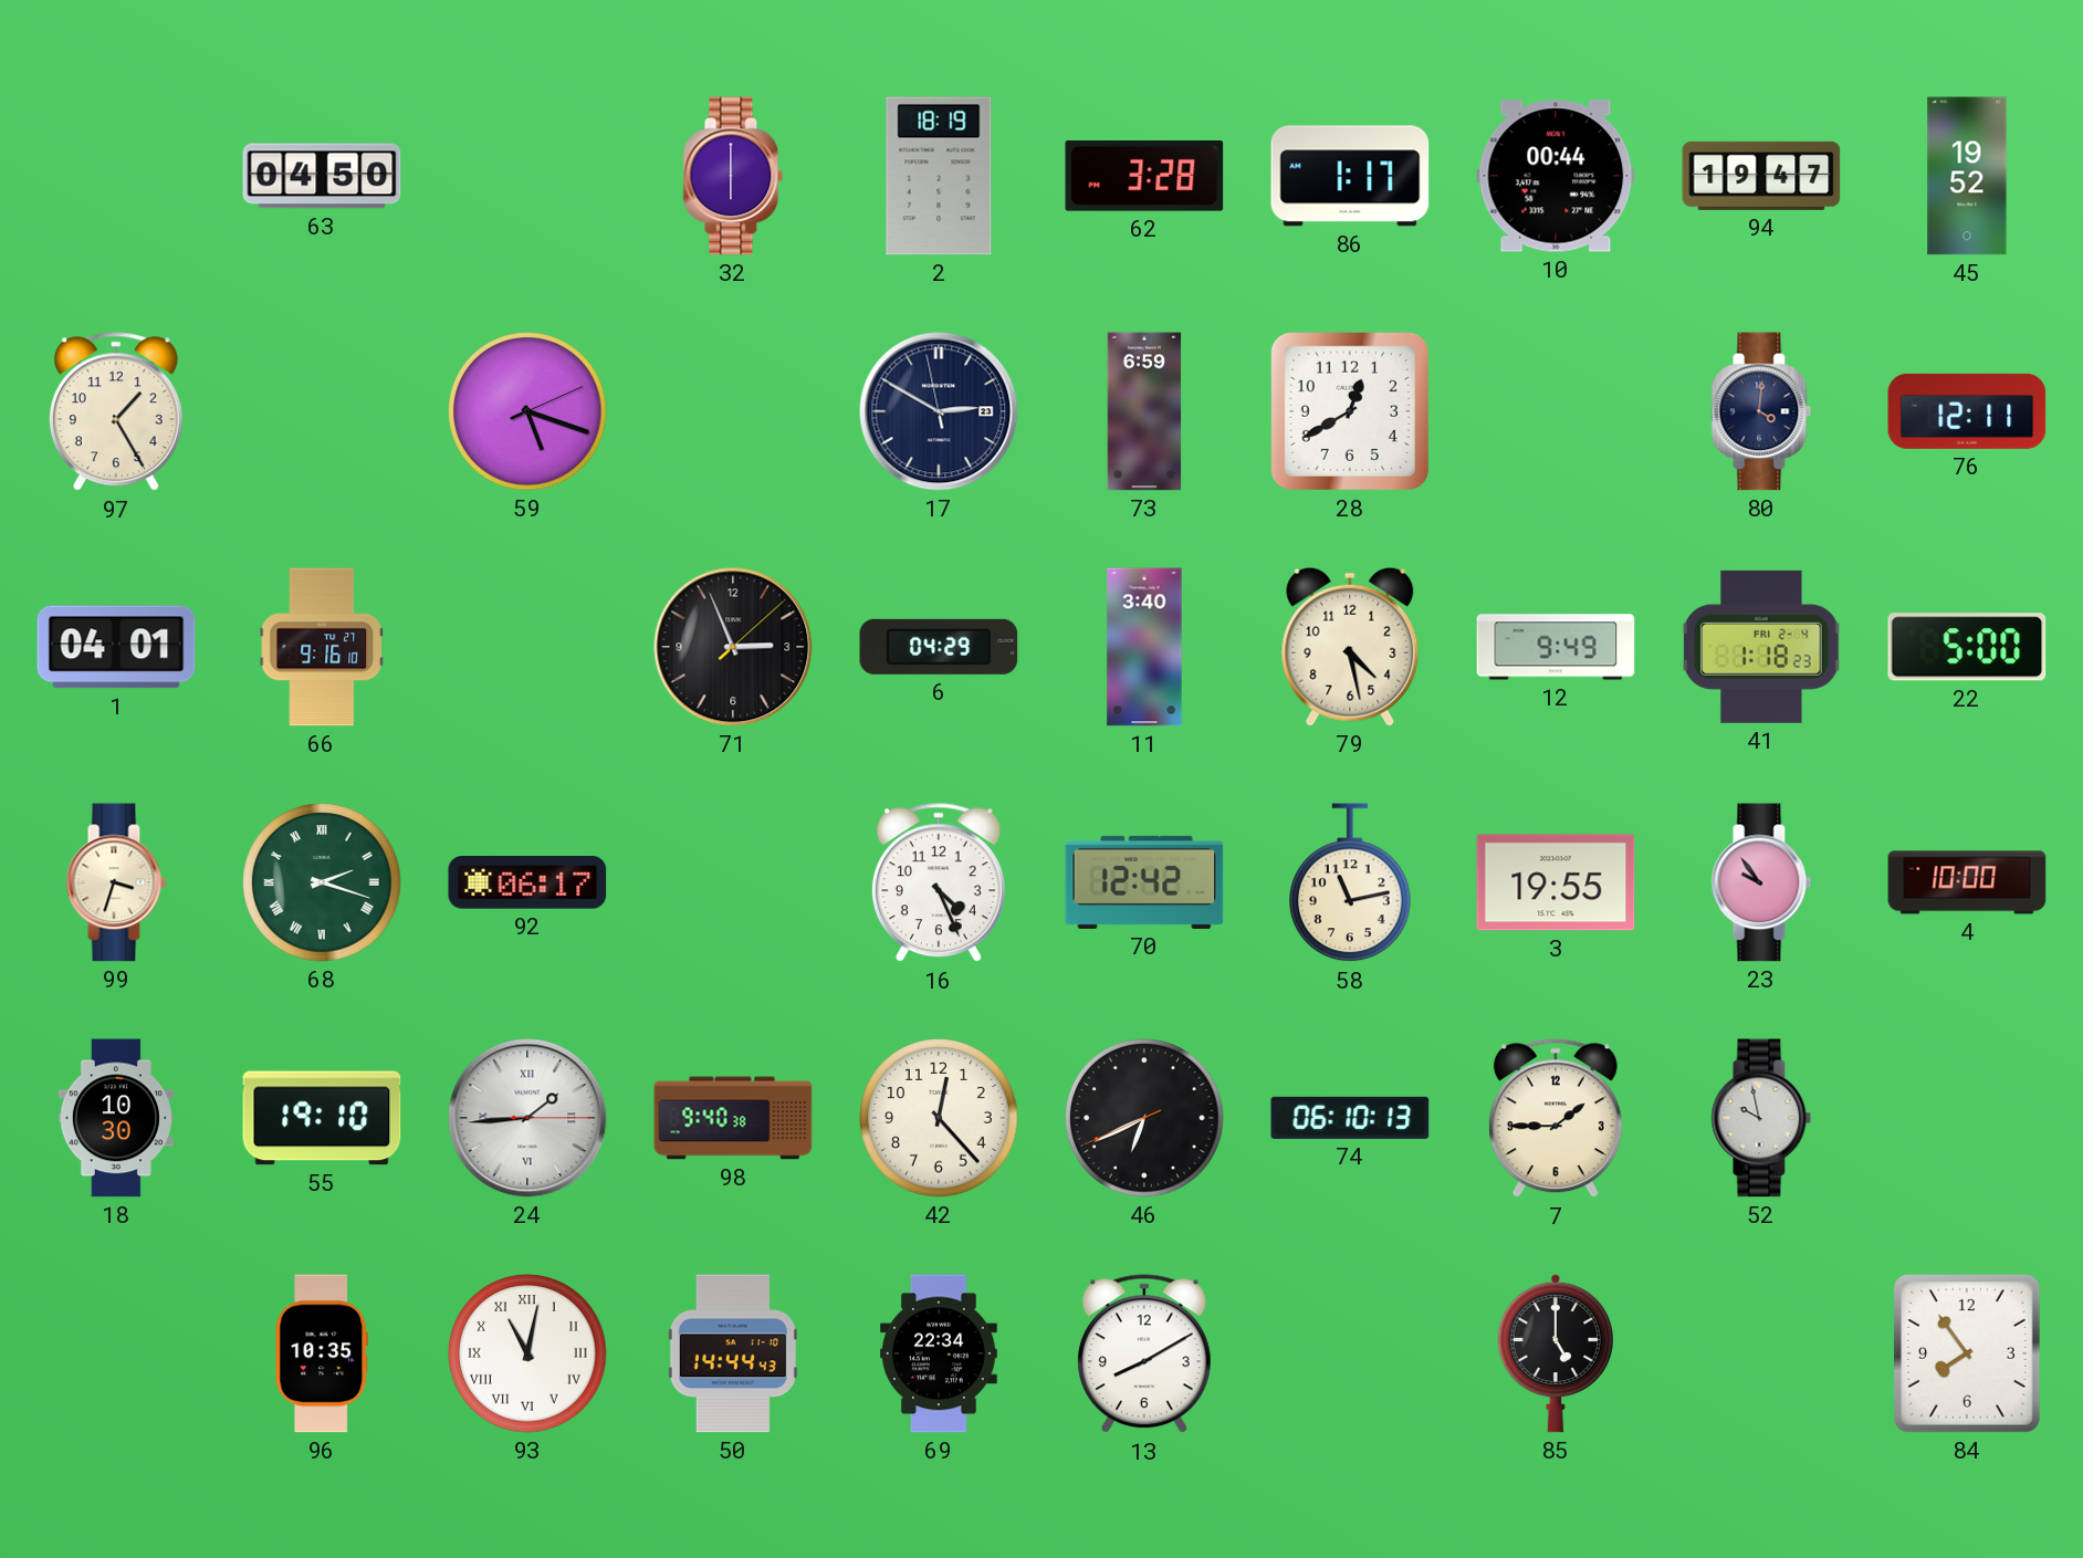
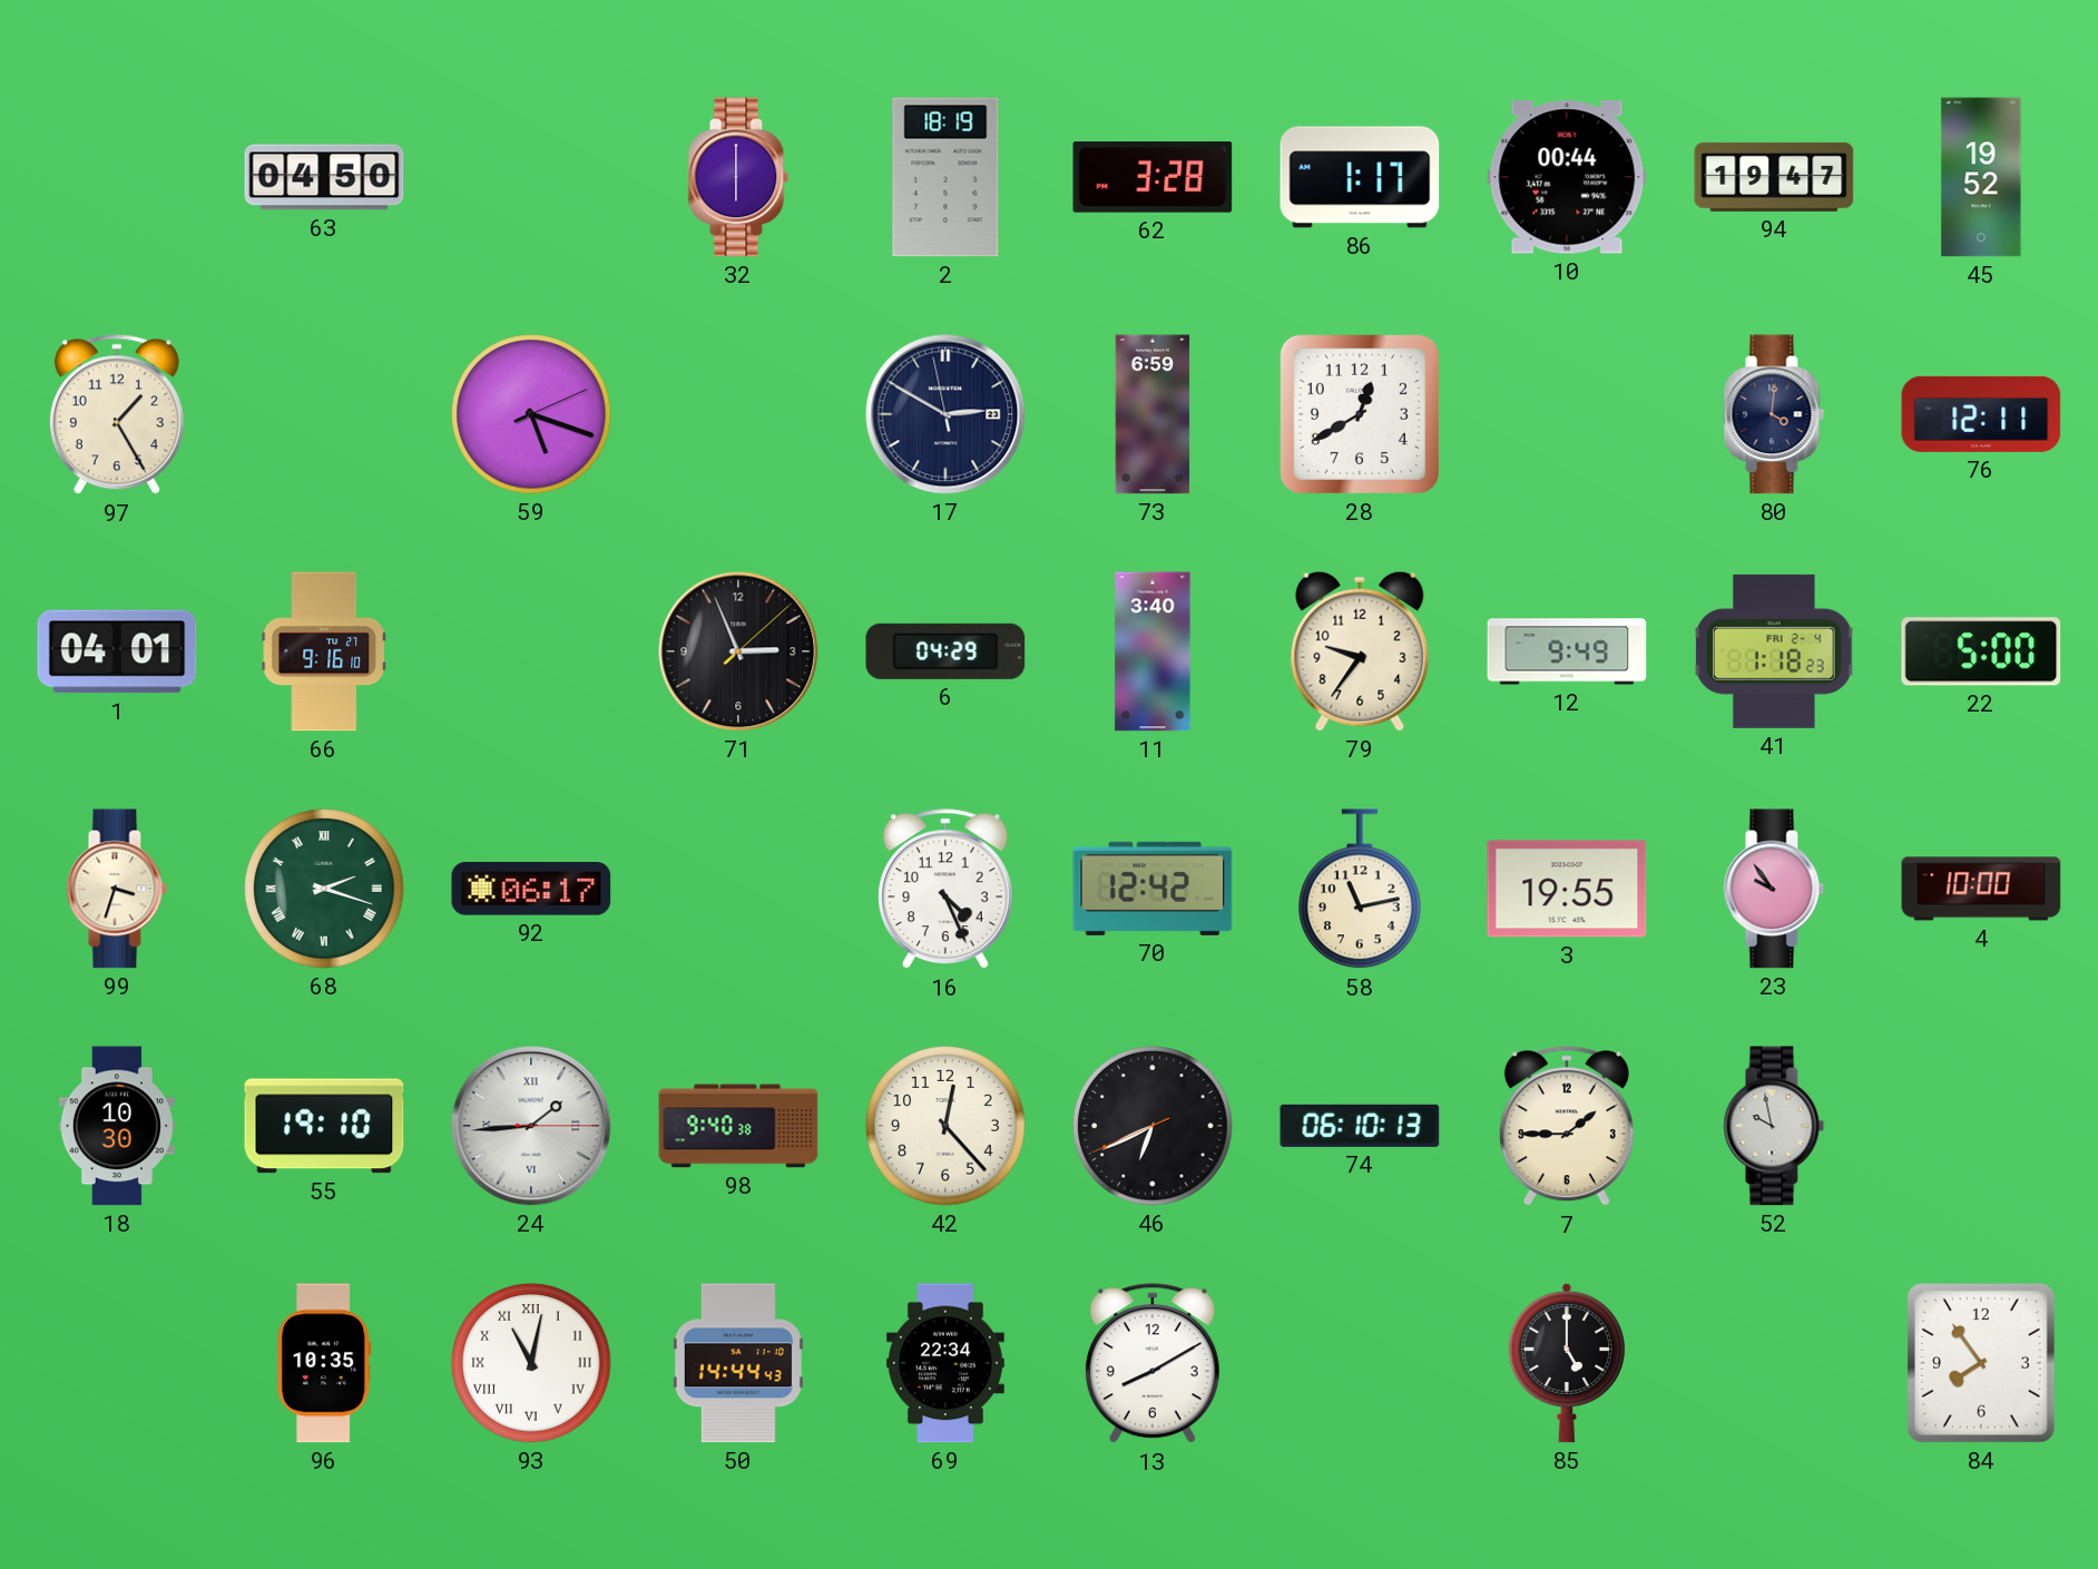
79: 4:28 -> 9:36
